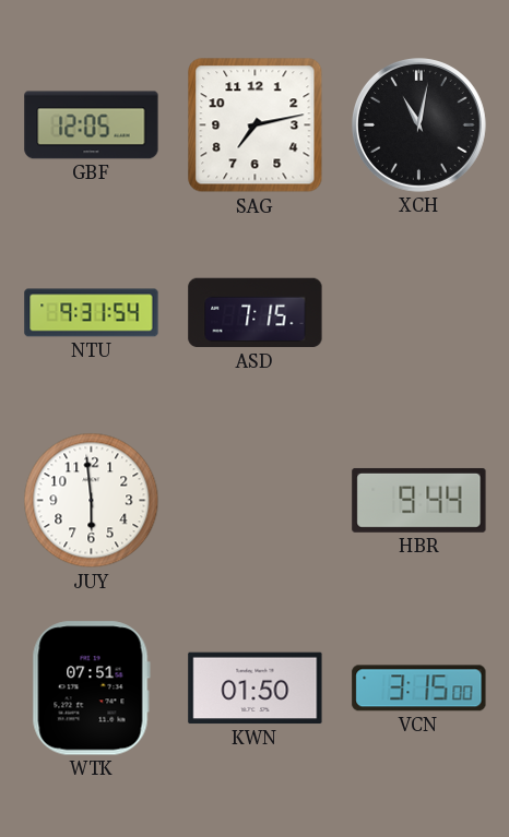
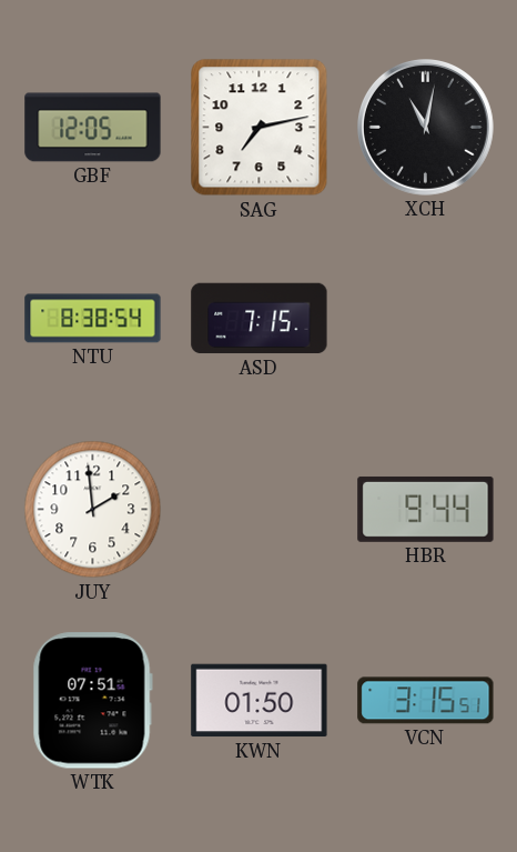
NTU: 9:31 -> 8:38
JUY: 5:59 -> 1:59
VCN: 3:15:00 -> 3:15:51
